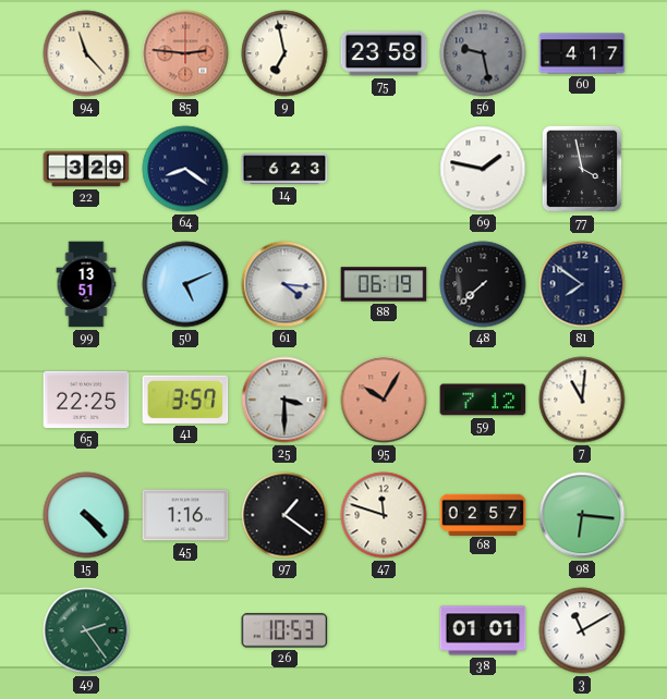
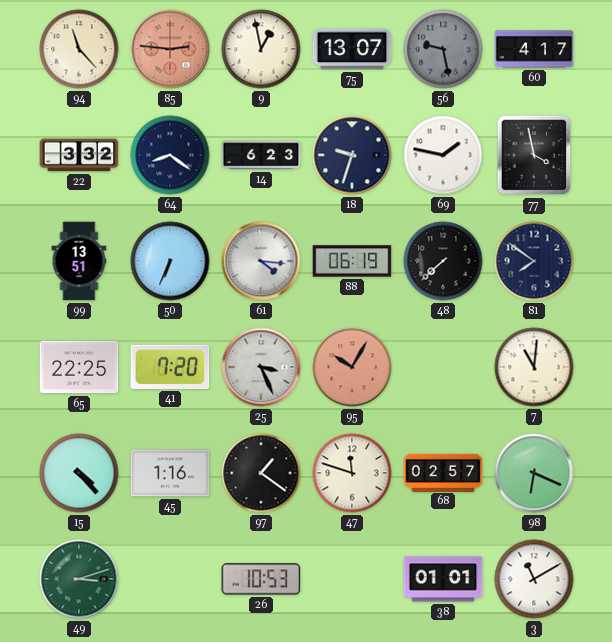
9: 6:58 -> 12:58
75: 23:58 -> 13:07
22: 3:29 -> 3:32
18: none -> 9:33
50: 5:11 -> 6:34
41: 3:57 -> 7:20
25: 3:30 -> 3:26
59: 7:12 -> none
98: 6:16 -> 6:19
49: 2:24 -> 3:12
